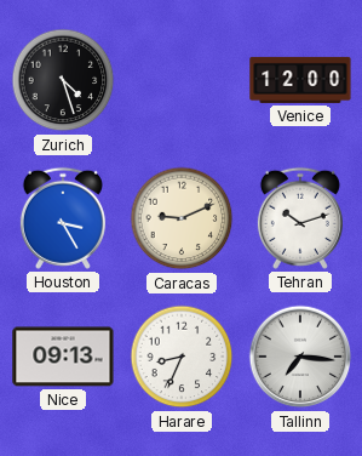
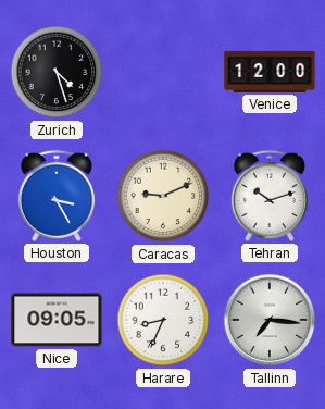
Nice: 09:13 -> 09:05
